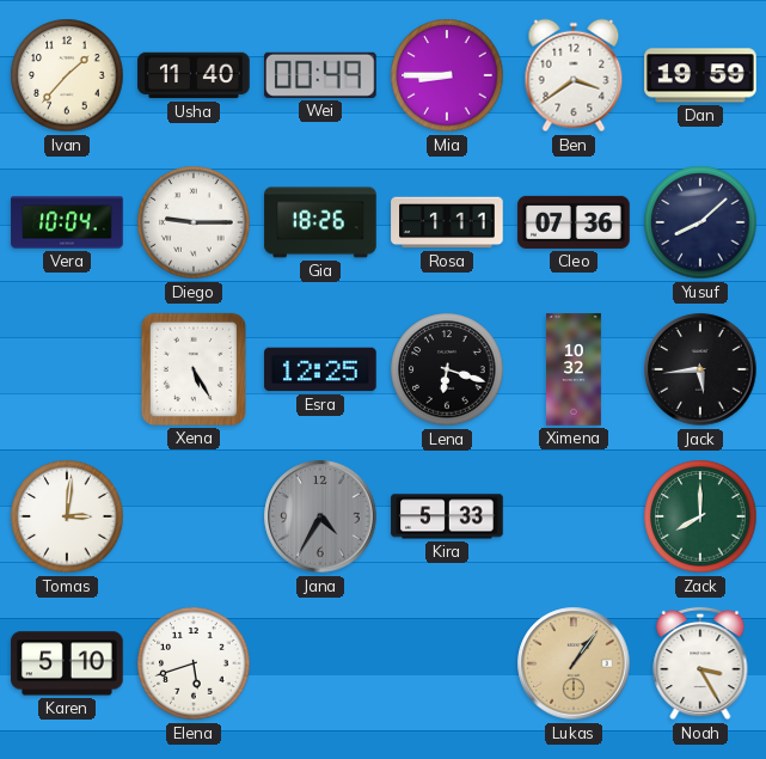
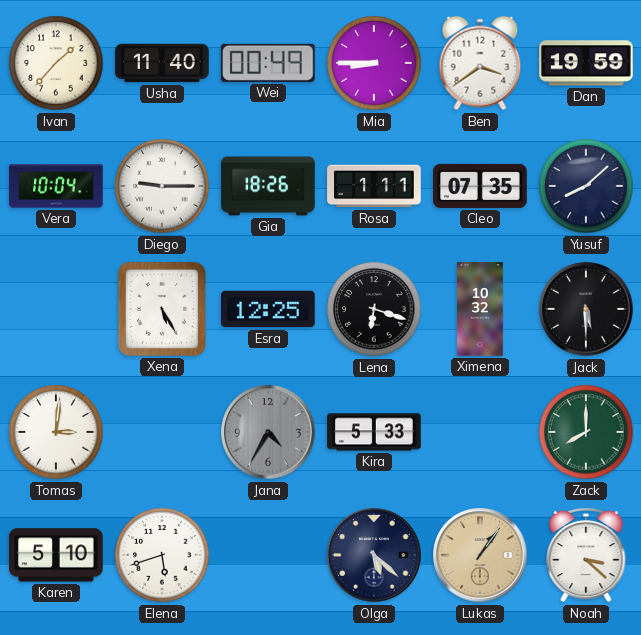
Cleo: 07:36 -> 07:35
Jack: 5:44 -> 5:30
Olga: none -> 5:22
Noah: 3:25 -> 3:22
